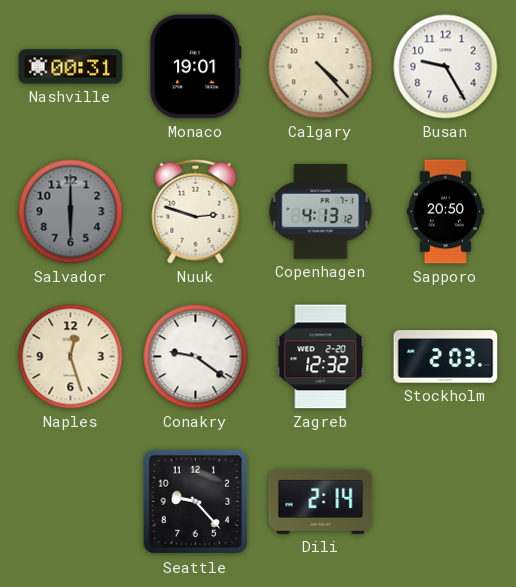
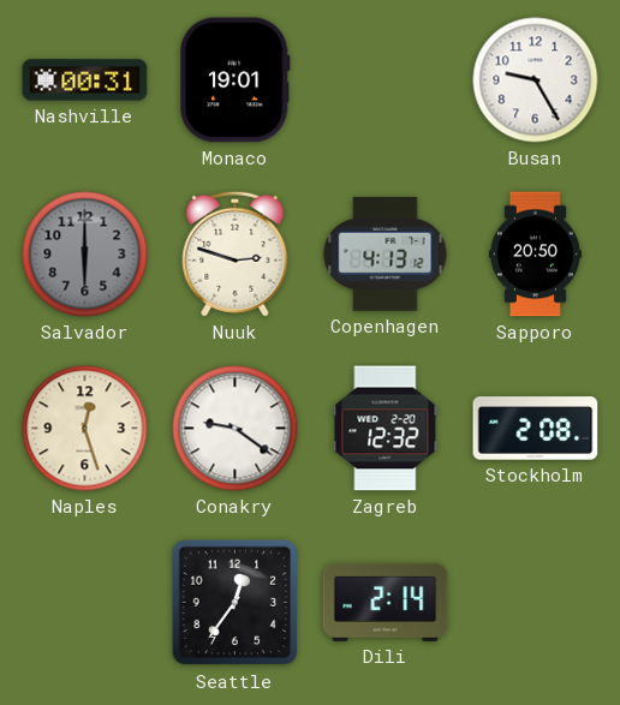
Calgary: 4:23 -> none
Stockholm: 2:03 -> 2:08
Seattle: 9:23 -> 12:36
